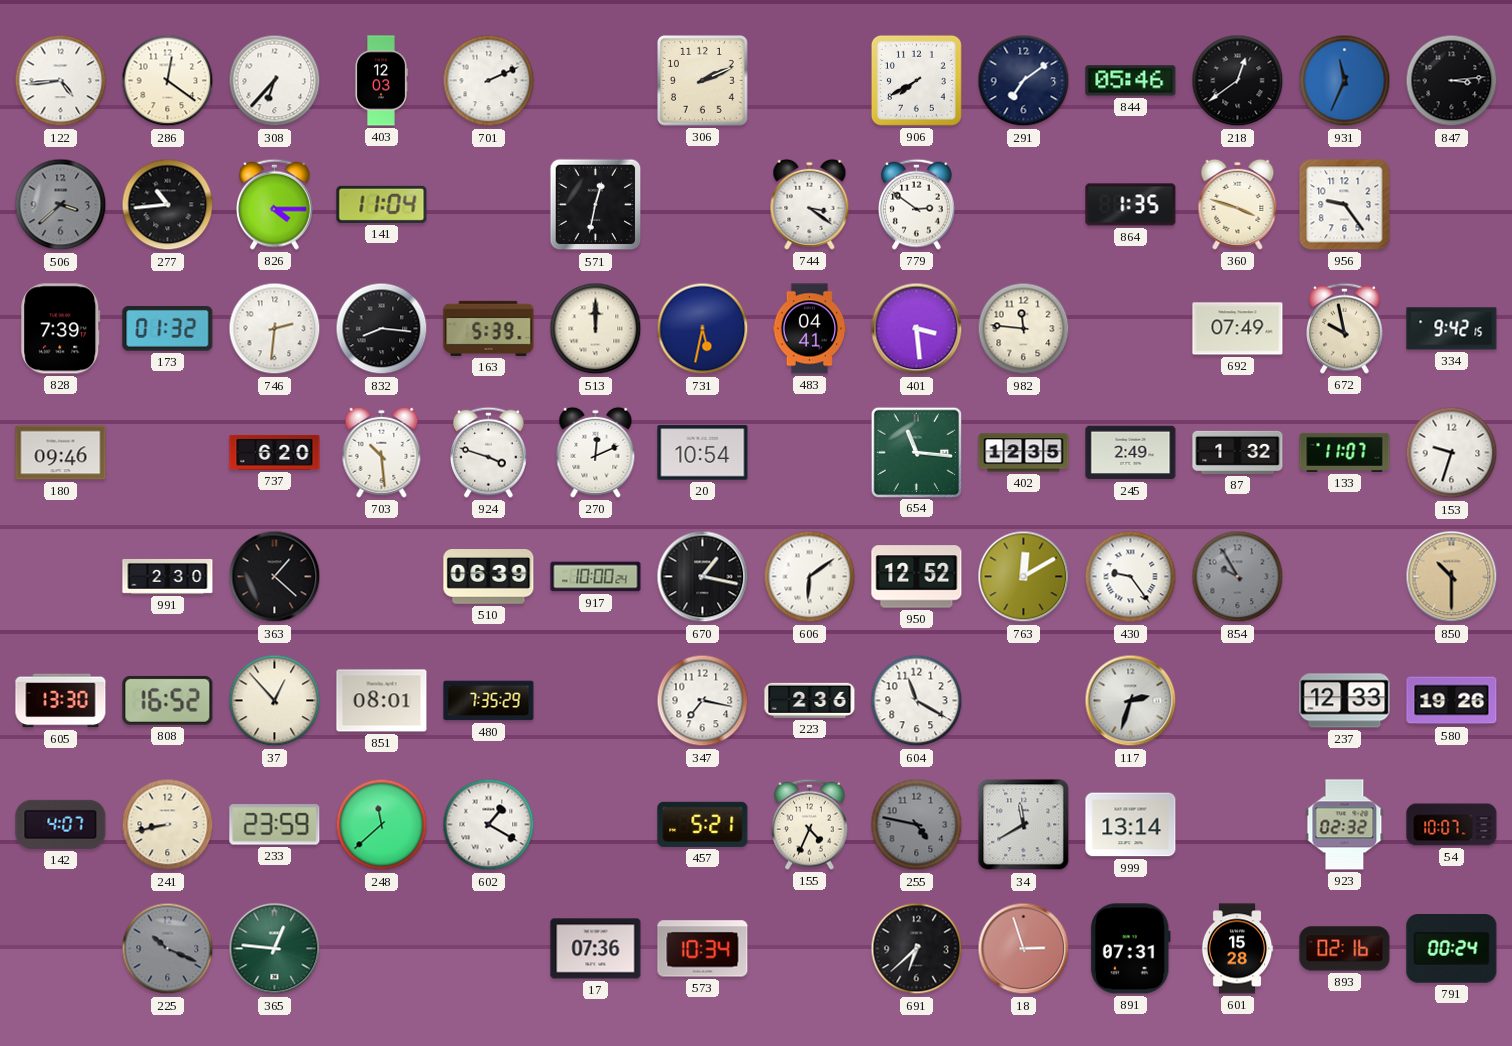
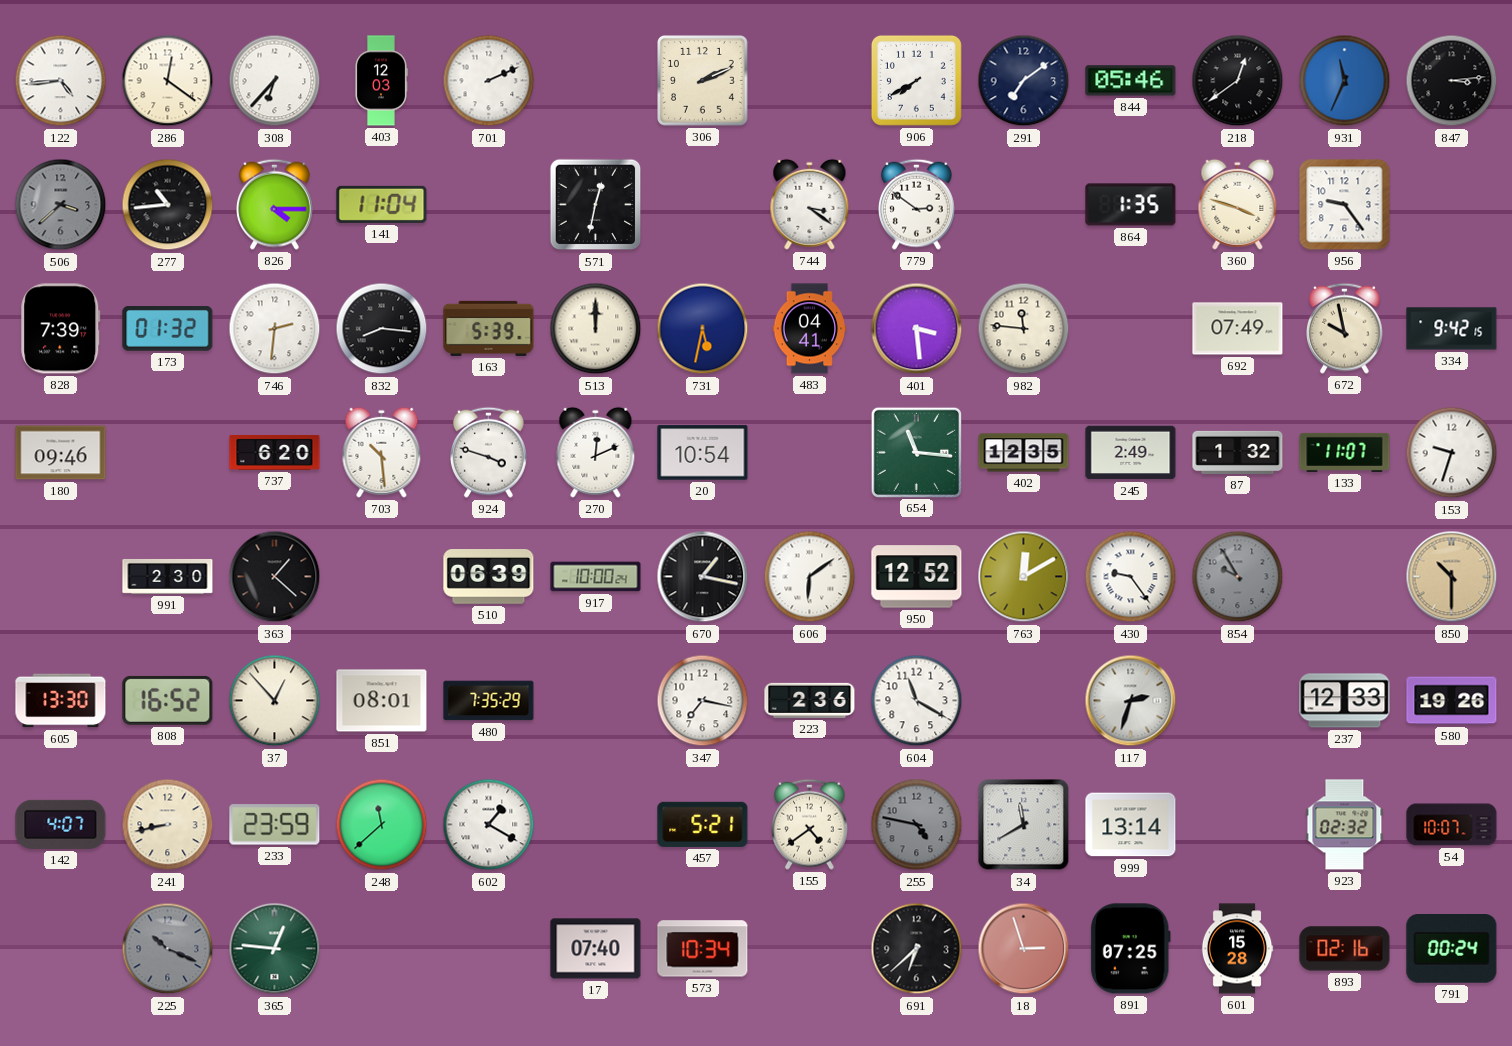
155: 4:34 -> 4:39
17: 07:36 -> 07:40
891: 07:31 -> 07:25
